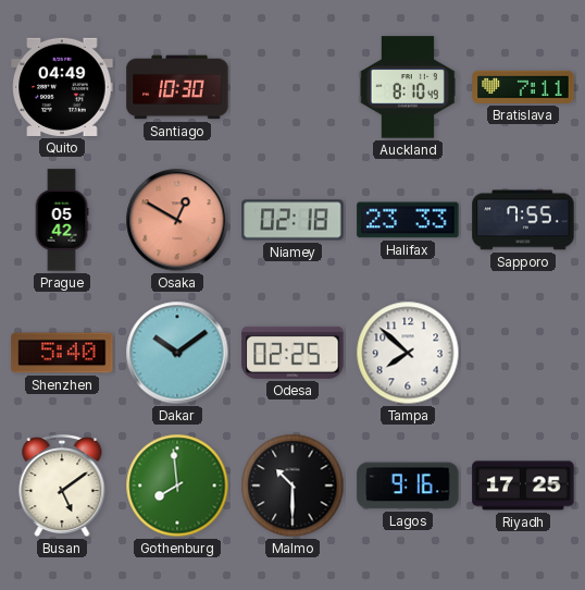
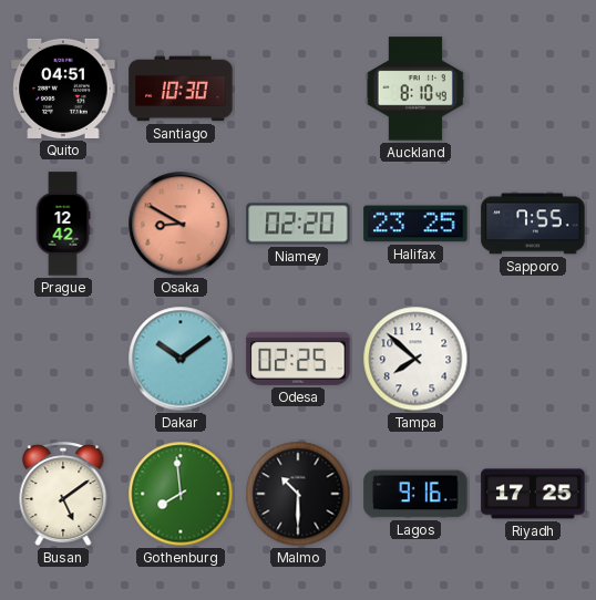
Quito: 04:49 -> 04:51
Bratislava: 7:11 -> none
Prague: 05:42 -> 12:42
Osaka: 12:50 -> 8:50
Niamey: 02:18 -> 02:20
Halifax: 23:33 -> 23:25
Shenzhen: 5:40 -> none
